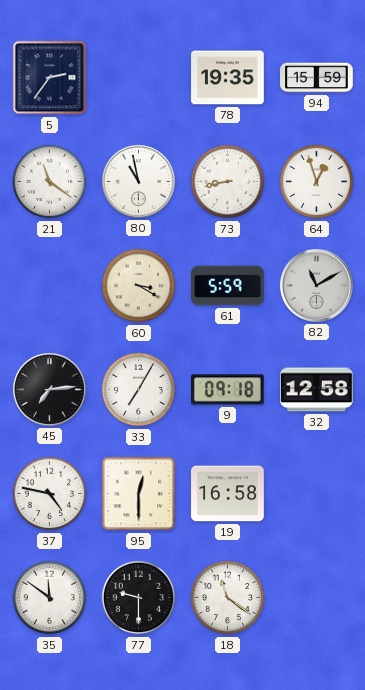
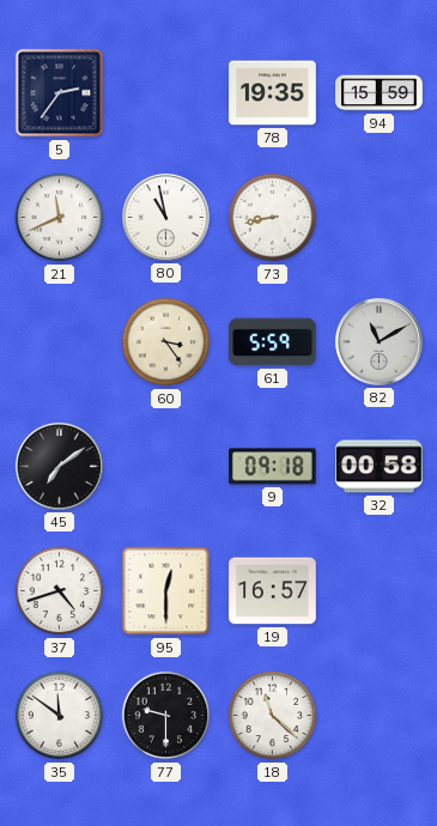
21: 11:21 -> 11:41
64: 12:57 -> none
60: 3:20 -> 3:24
45: 7:14 -> 7:09
33: 7:05 -> none
32: 12:58 -> 00:58
37: 4:47 -> 4:42
19: 16:58 -> 16:57
18: 11:21 -> 11:22
